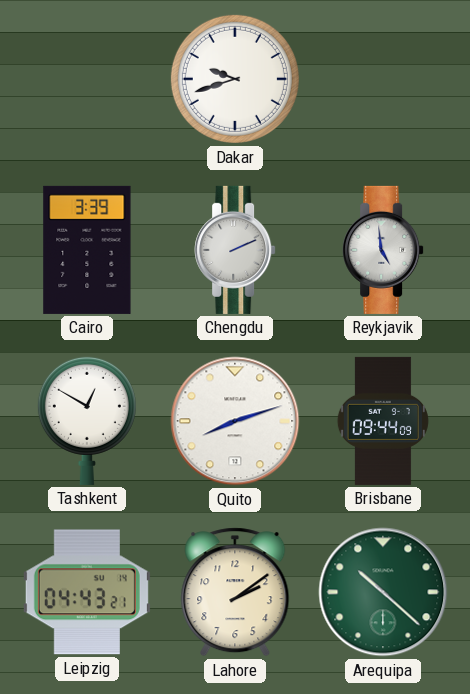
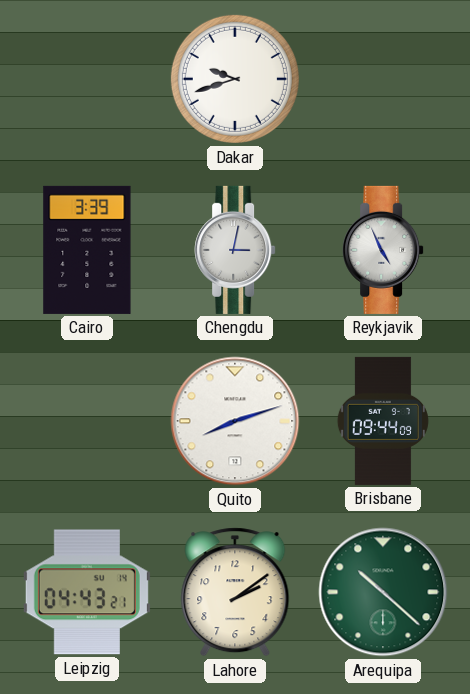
Chengdu: 2:11 -> 3:02
Reykjavik: 4:59 -> 4:56
Tashkent: 12:50 -> none
